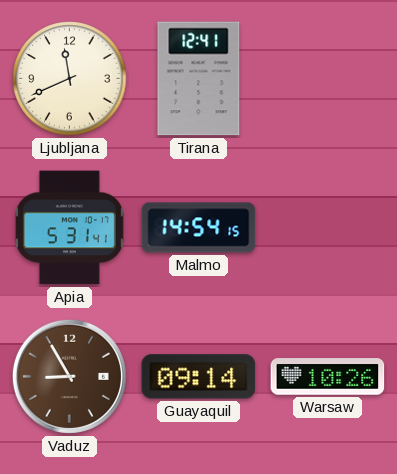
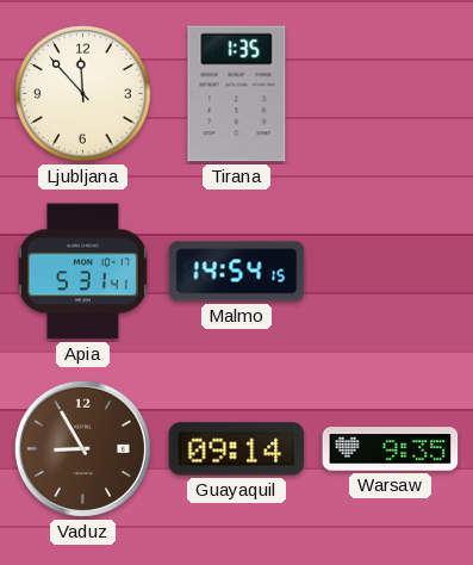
Ljubljana: 11:41 -> 11:53
Tirana: 12:41 -> 1:35
Warsaw: 10:26 -> 9:35
